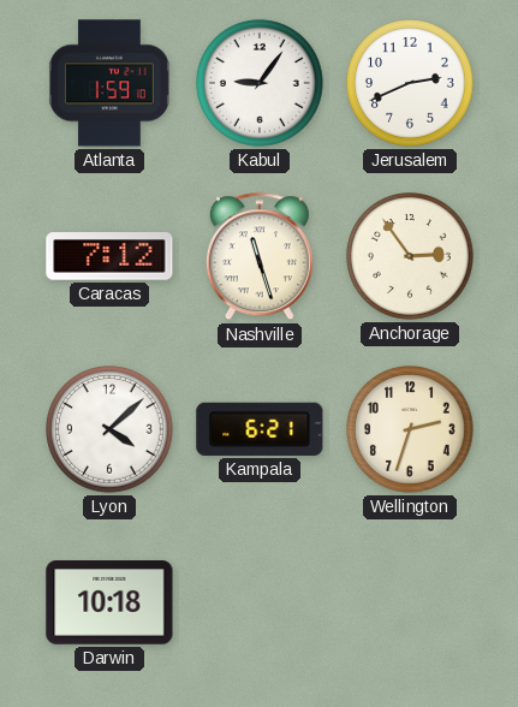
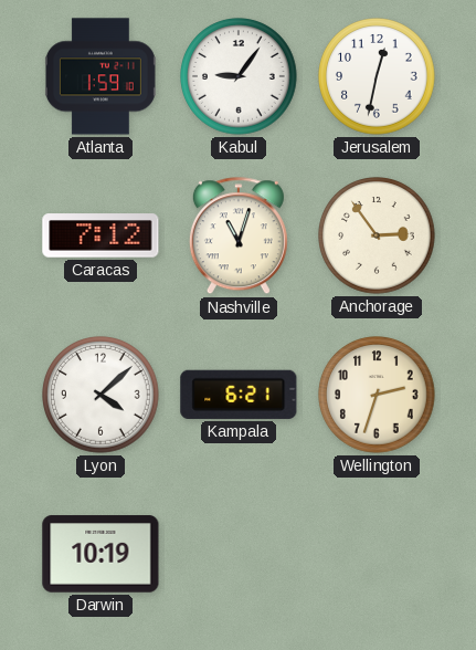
Jerusalem: 2:41 -> 12:32
Nashville: 11:27 -> 11:03
Darwin: 10:18 -> 10:19
